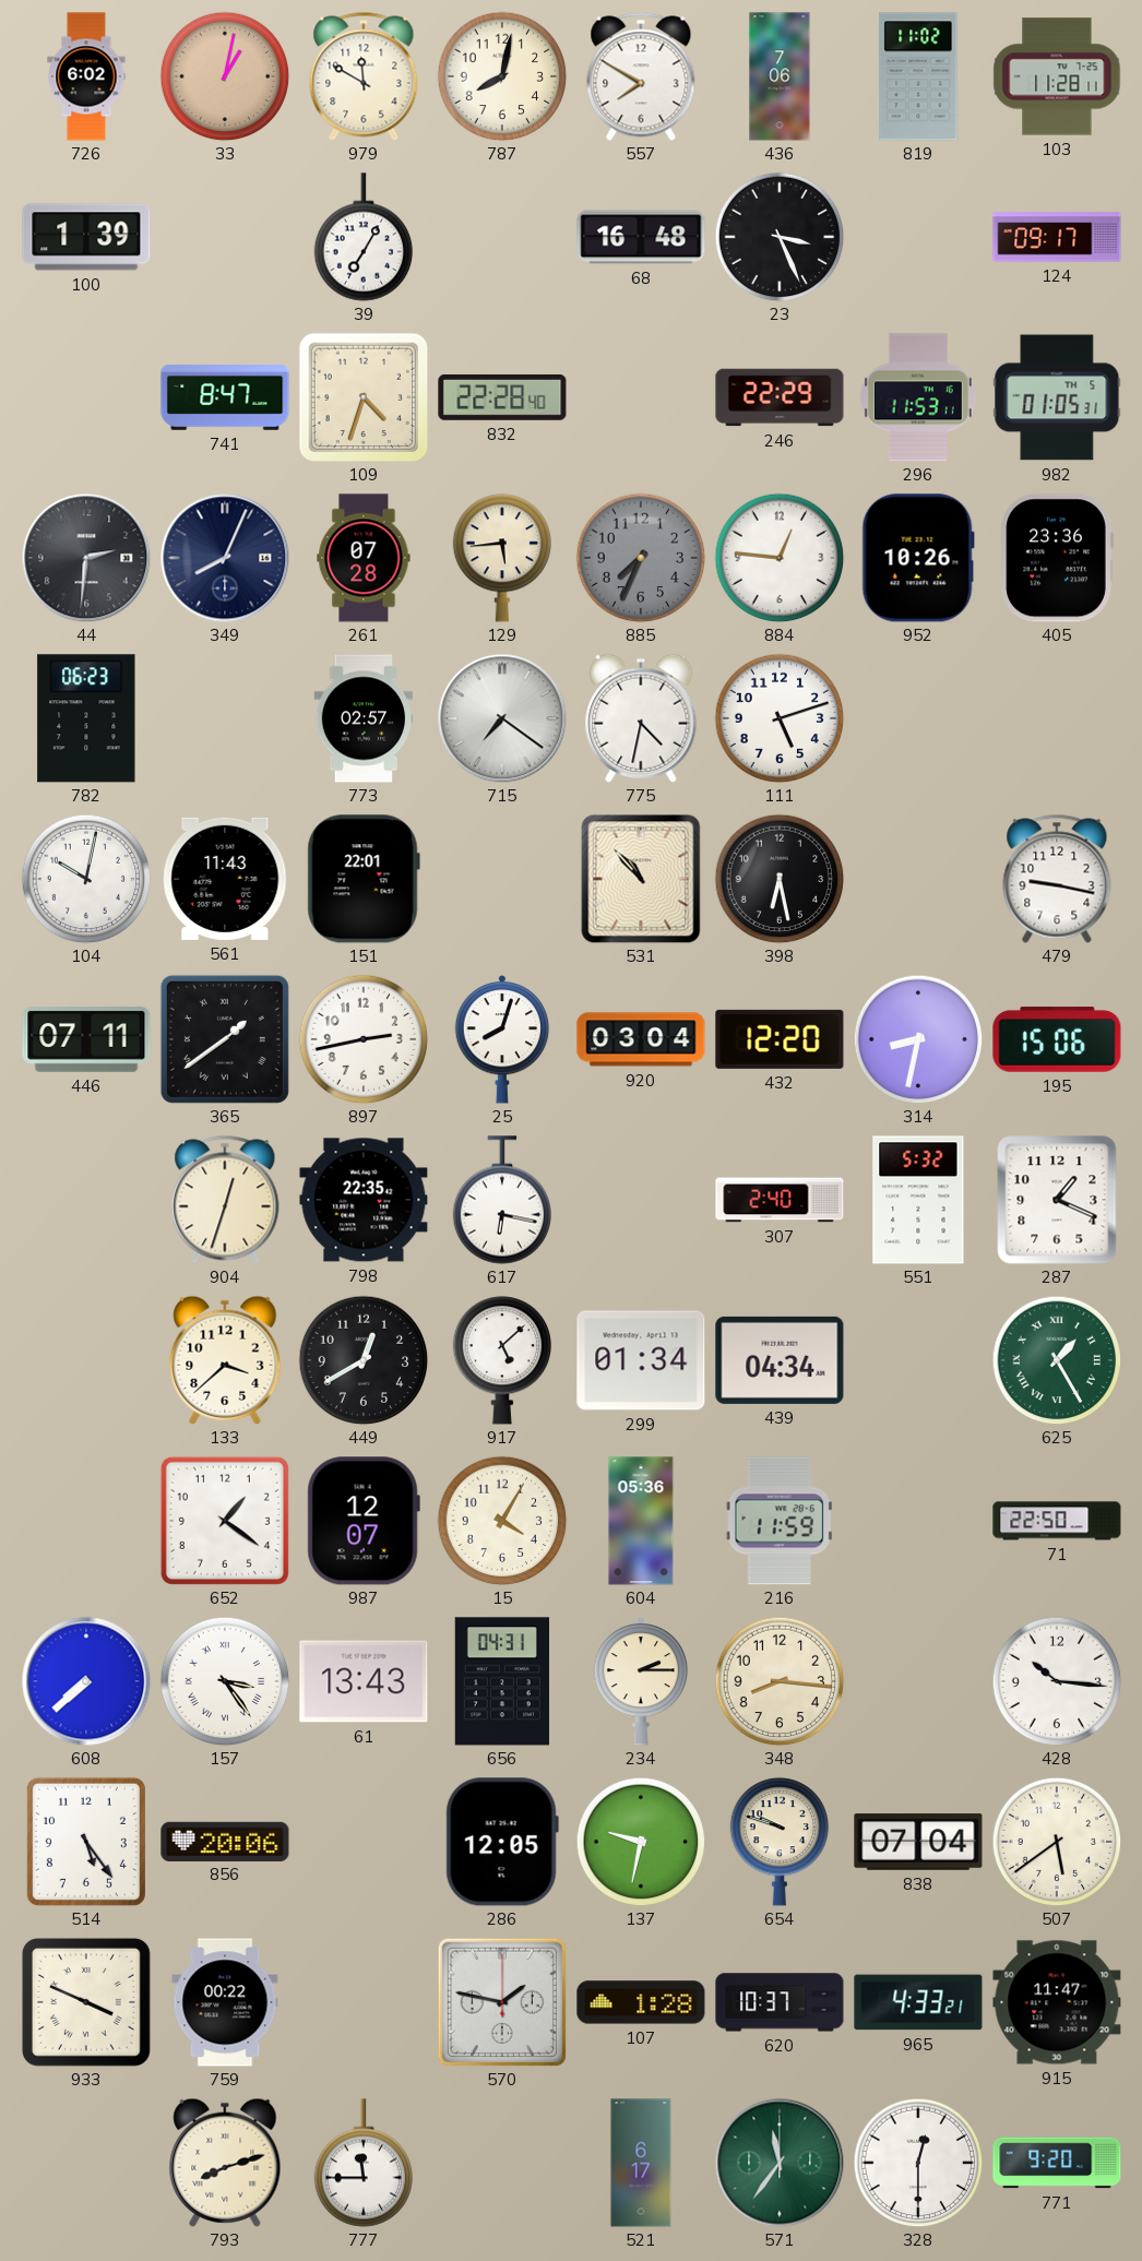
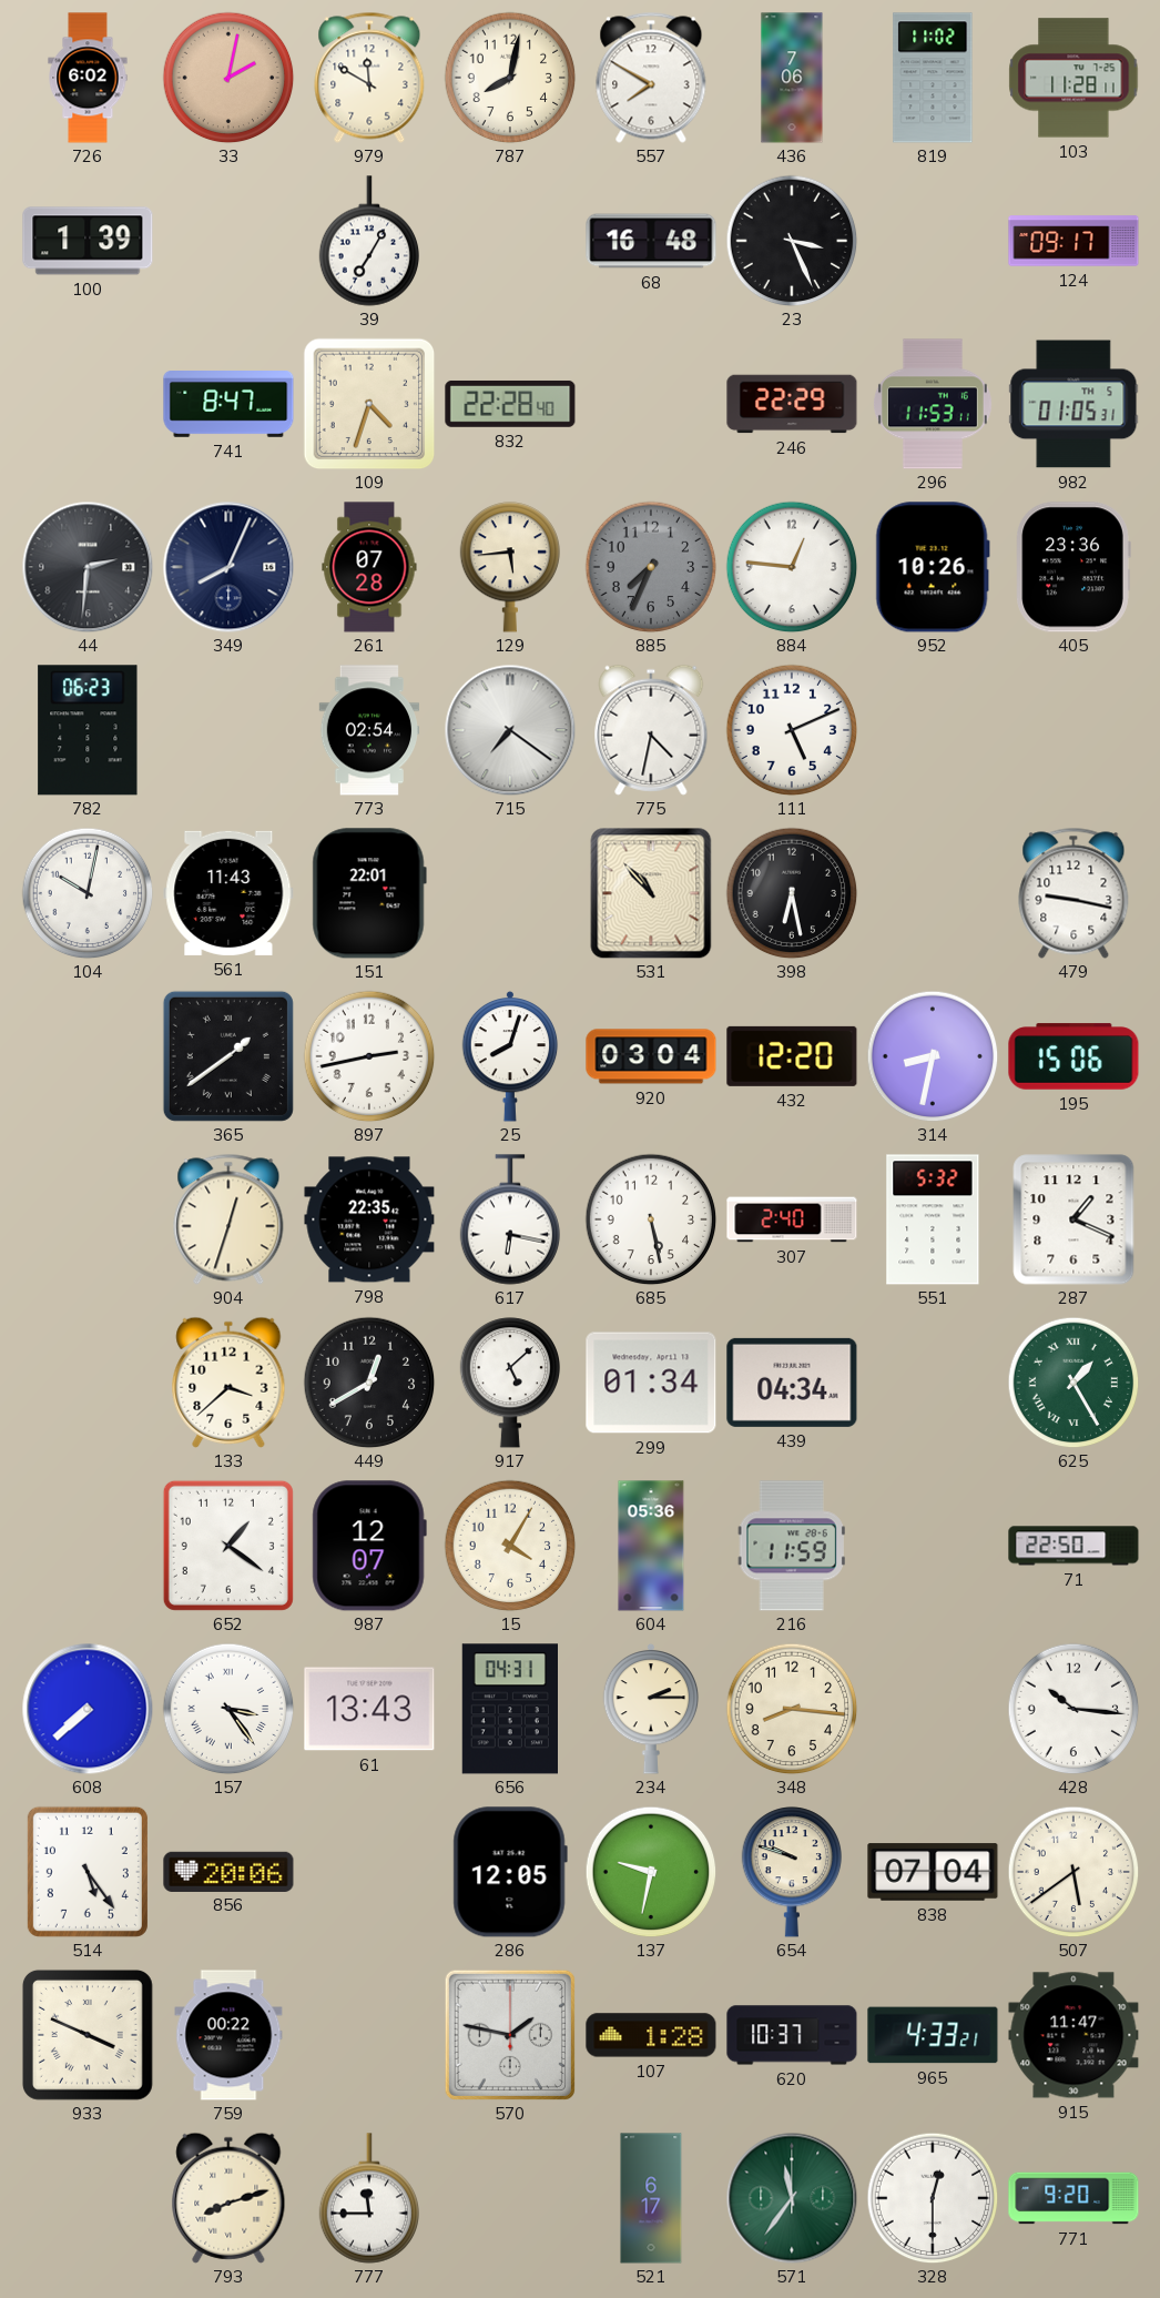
33: 1:02 -> 2:02
773: 02:57 -> 02:54
111: 5:12 -> 5:11
446: 07:11 -> none
685: none -> 5:28
